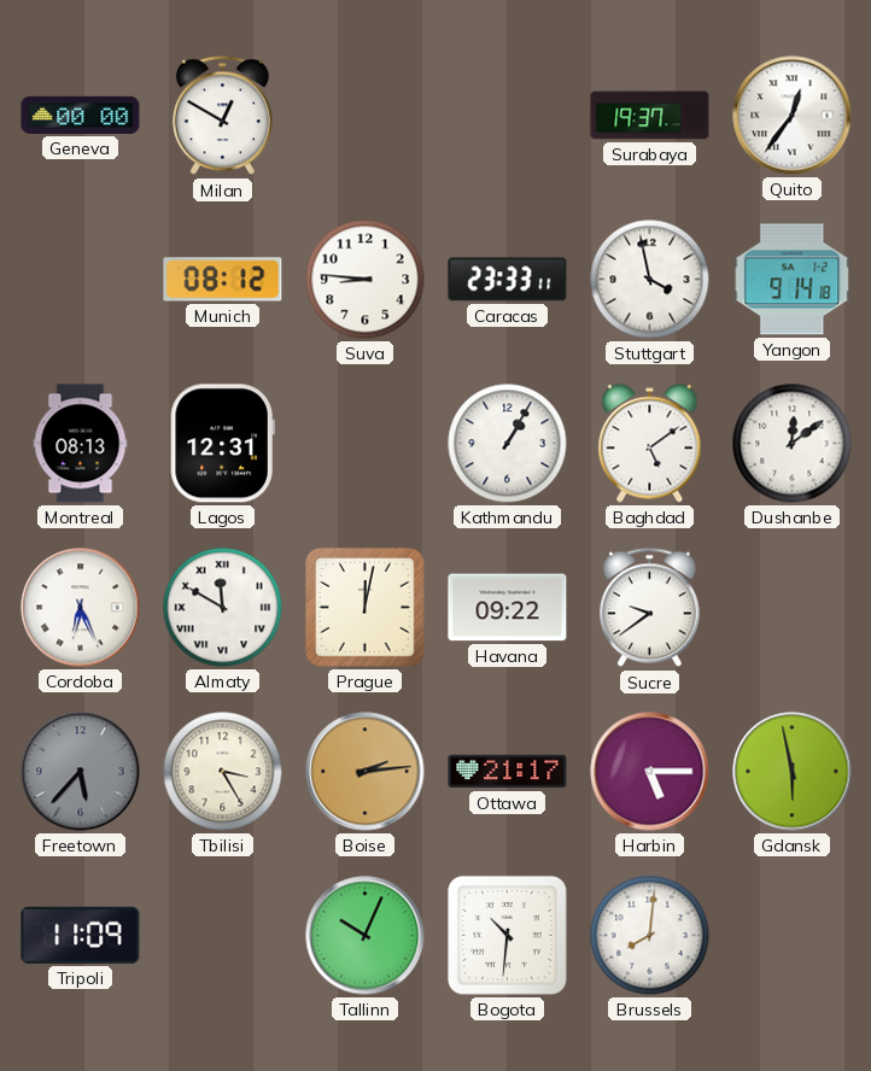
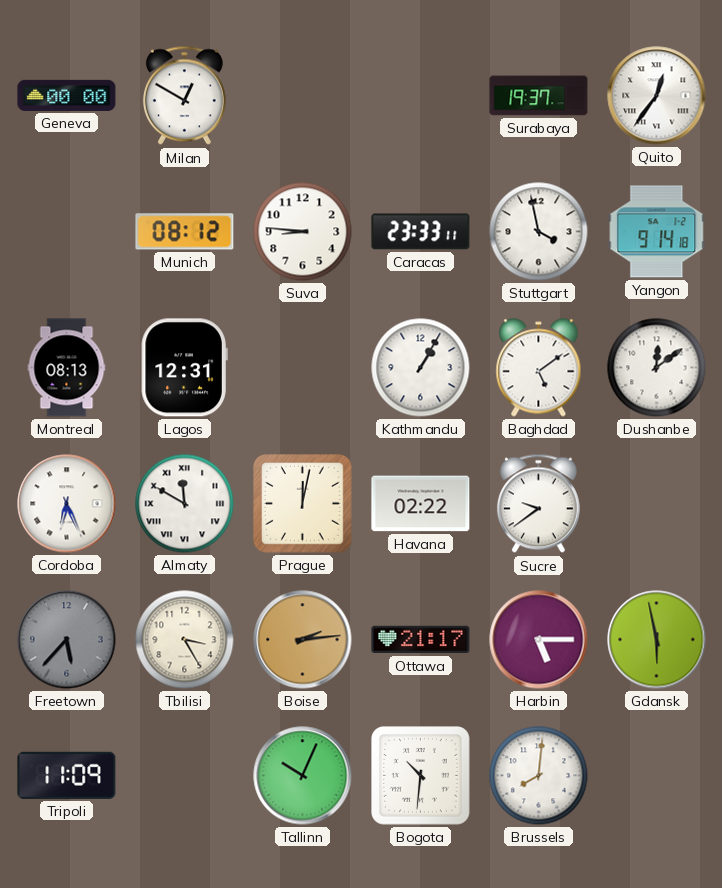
Havana: 09:22 -> 02:22
